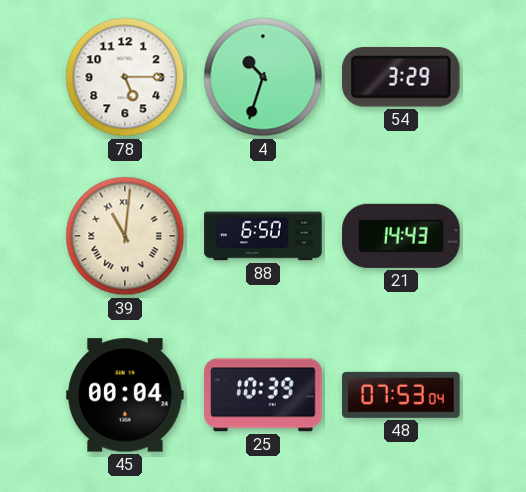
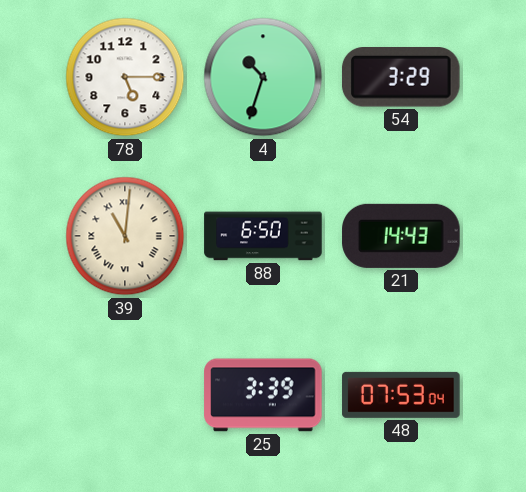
45: 00:04 -> none
25: 10:39 -> 3:39
